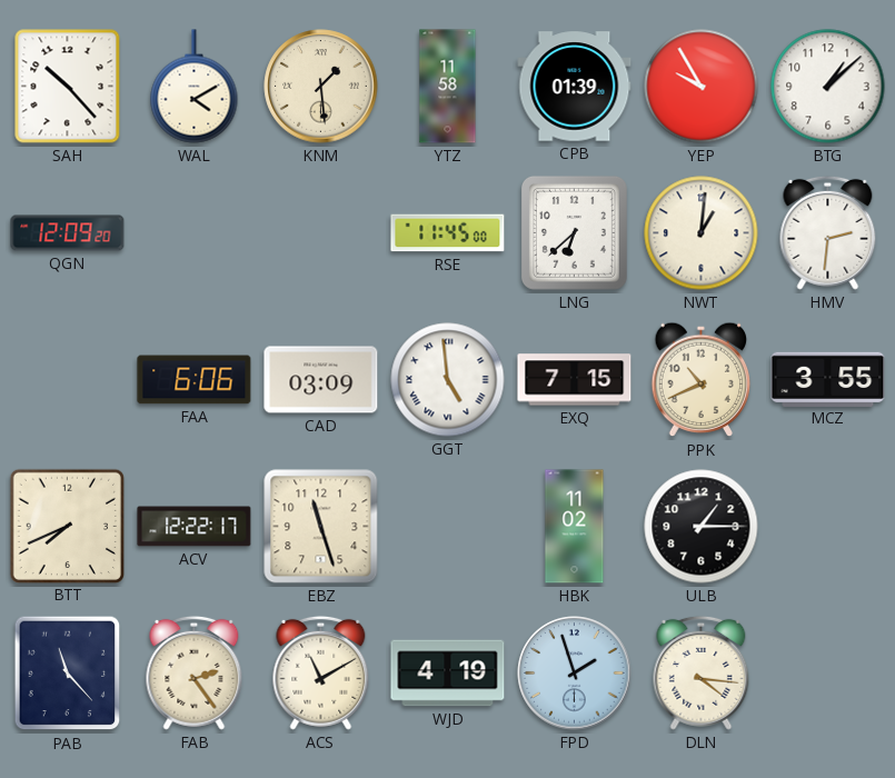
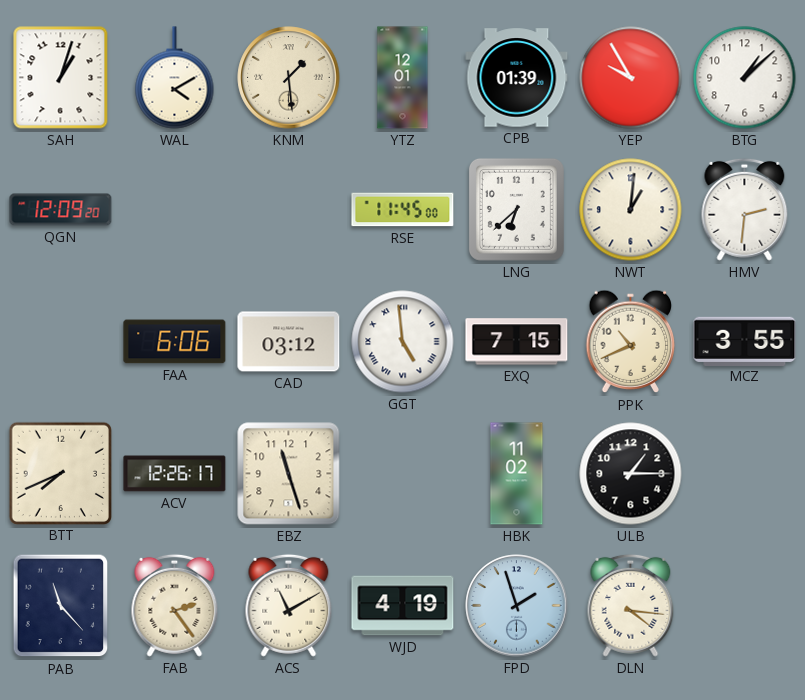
SAH: 10:23 -> 1:03
YTZ: 11:58 -> 12:01
CAD: 03:09 -> 03:12
ACV: 12:22 -> 12:26
